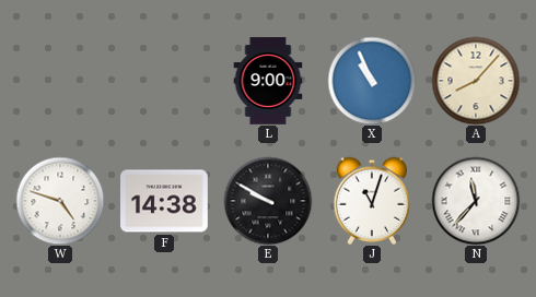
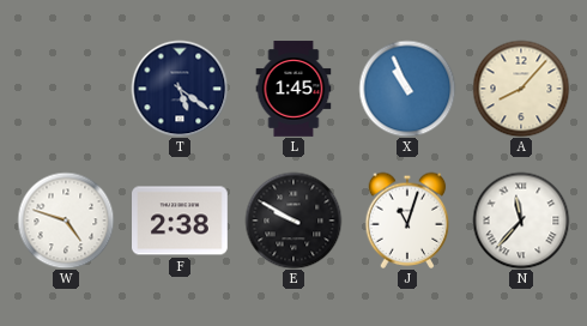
T: none -> 5:21
L: 9:00 -> 1:45
F: 14:38 -> 2:38
